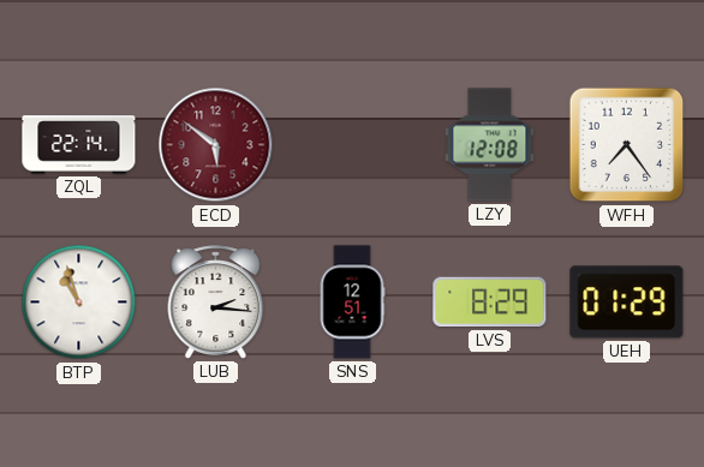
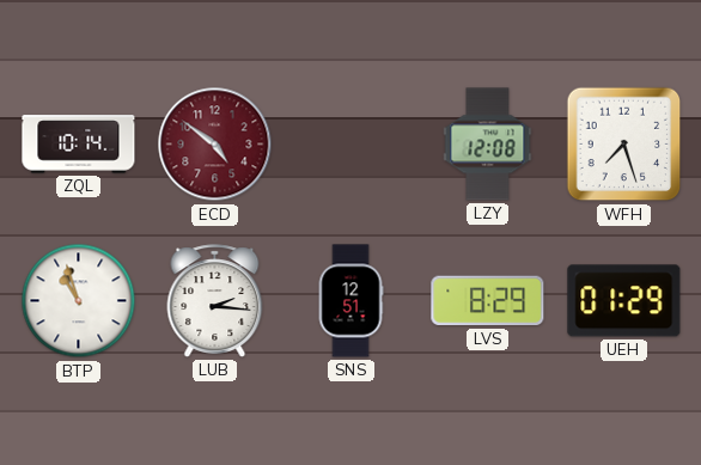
ZQL: 22:14 -> 10:14
ECD: 5:51 -> 4:51
WFH: 7:24 -> 7:27
